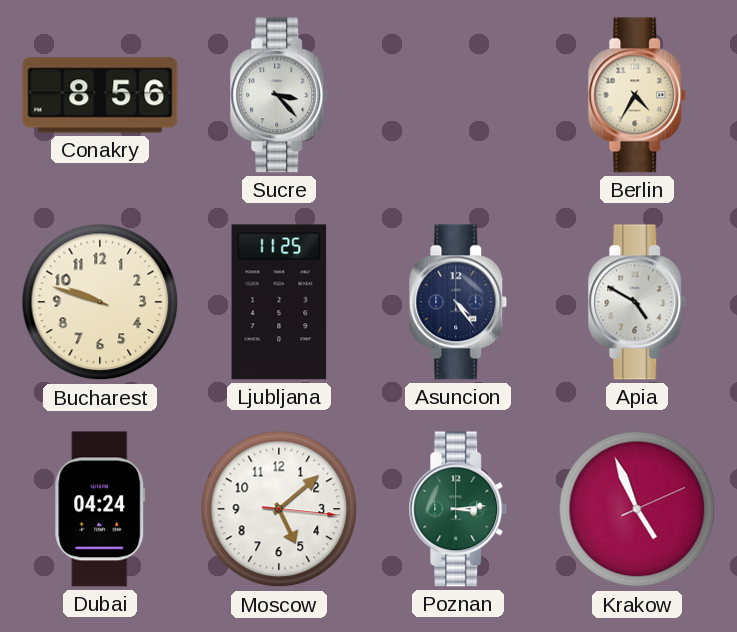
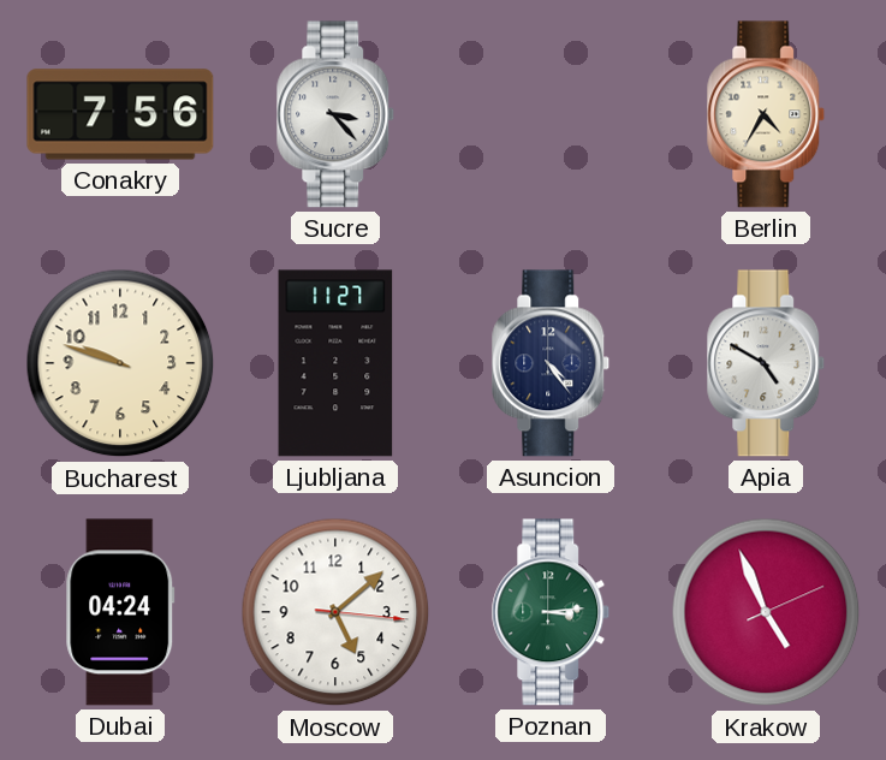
Conakry: 8:56 -> 7:56
Ljubljana: 11:25 -> 11:27
